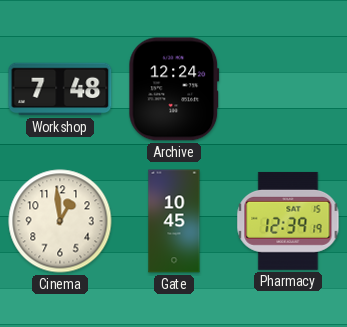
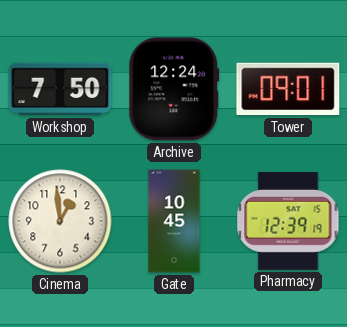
Workshop: 7:48 -> 7:50
Tower: none -> 09:01
